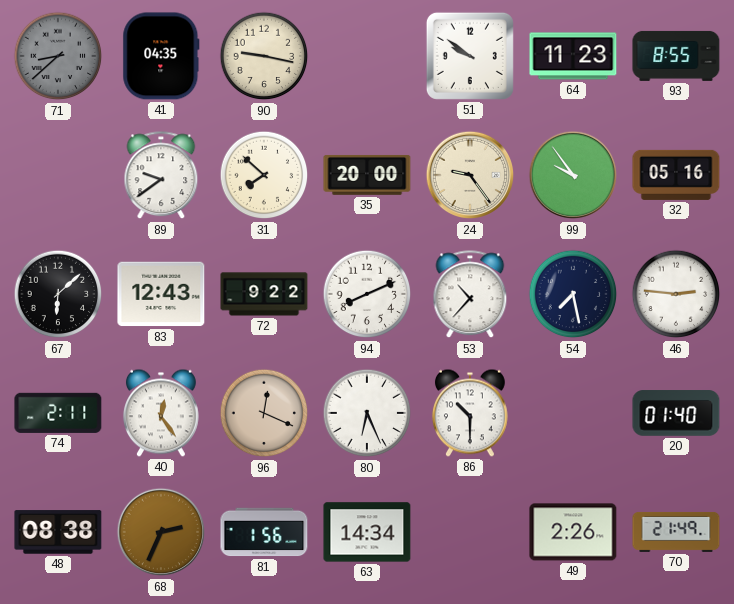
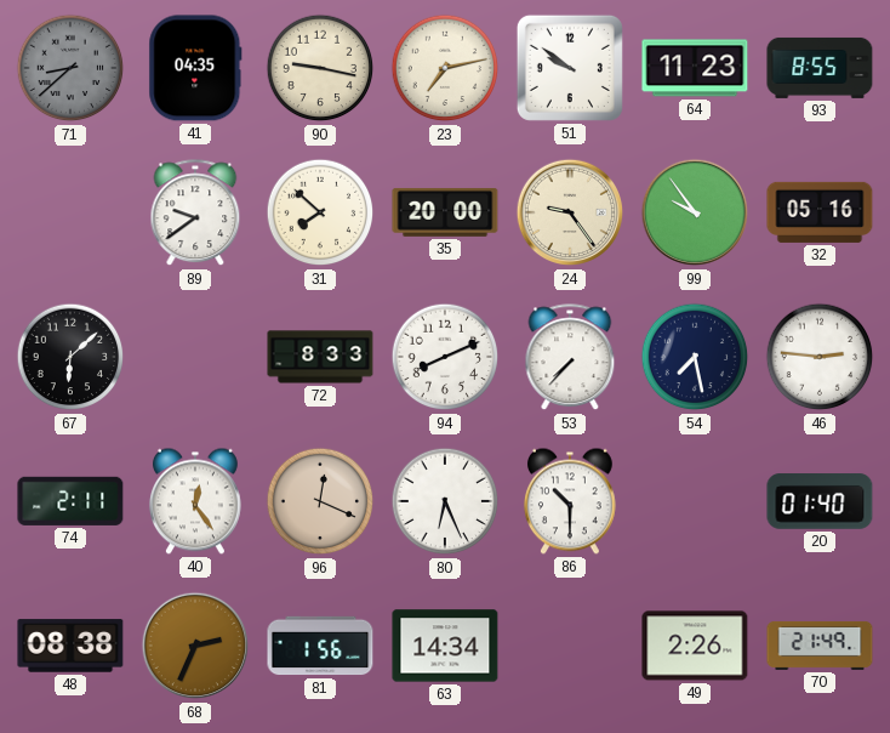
23: none -> 7:13
83: 12:43 -> none
72: 9:22 -> 8:33
53: 10:37 -> 7:37
